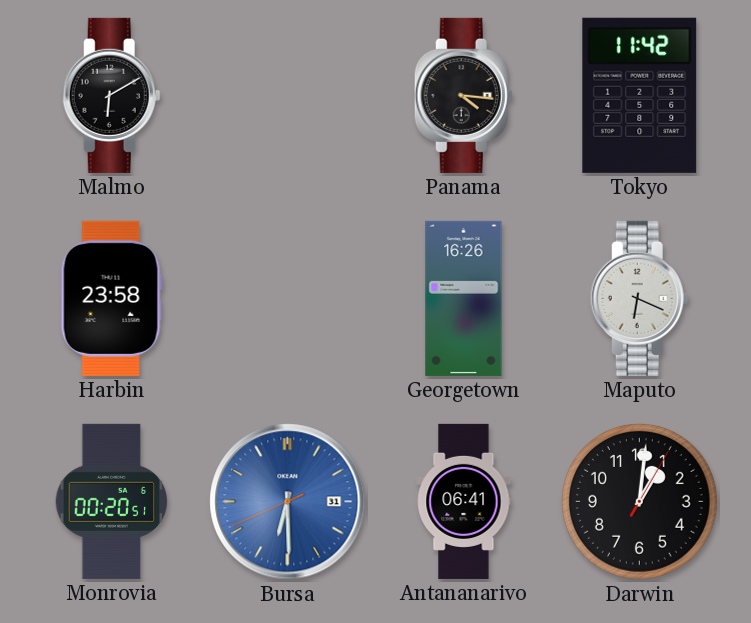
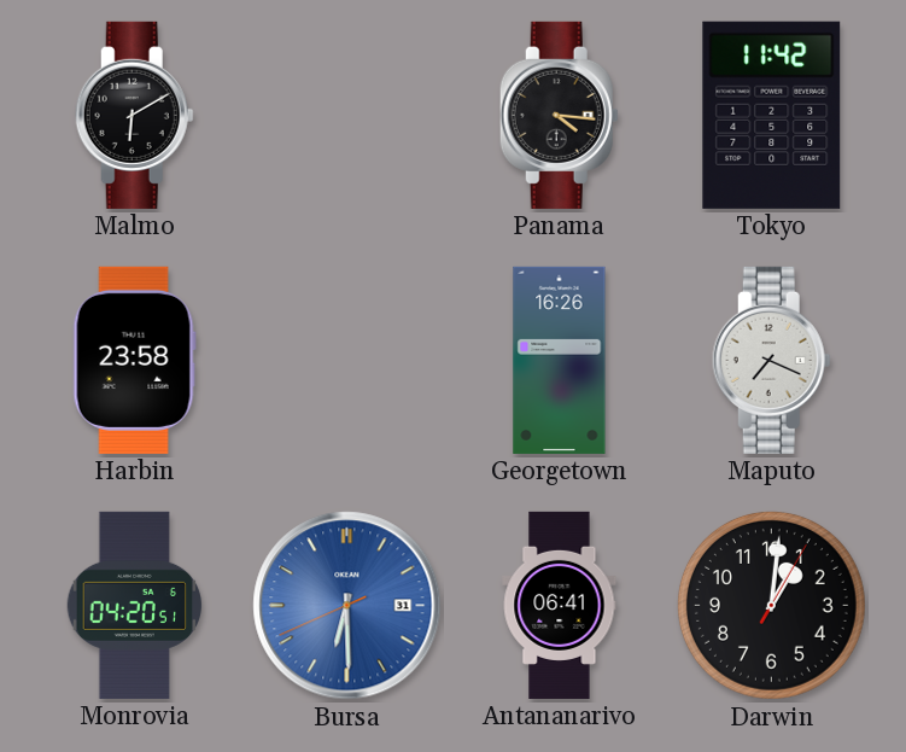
Maputo: 6:19 -> 7:19
Monrovia: 00:20 -> 04:20
